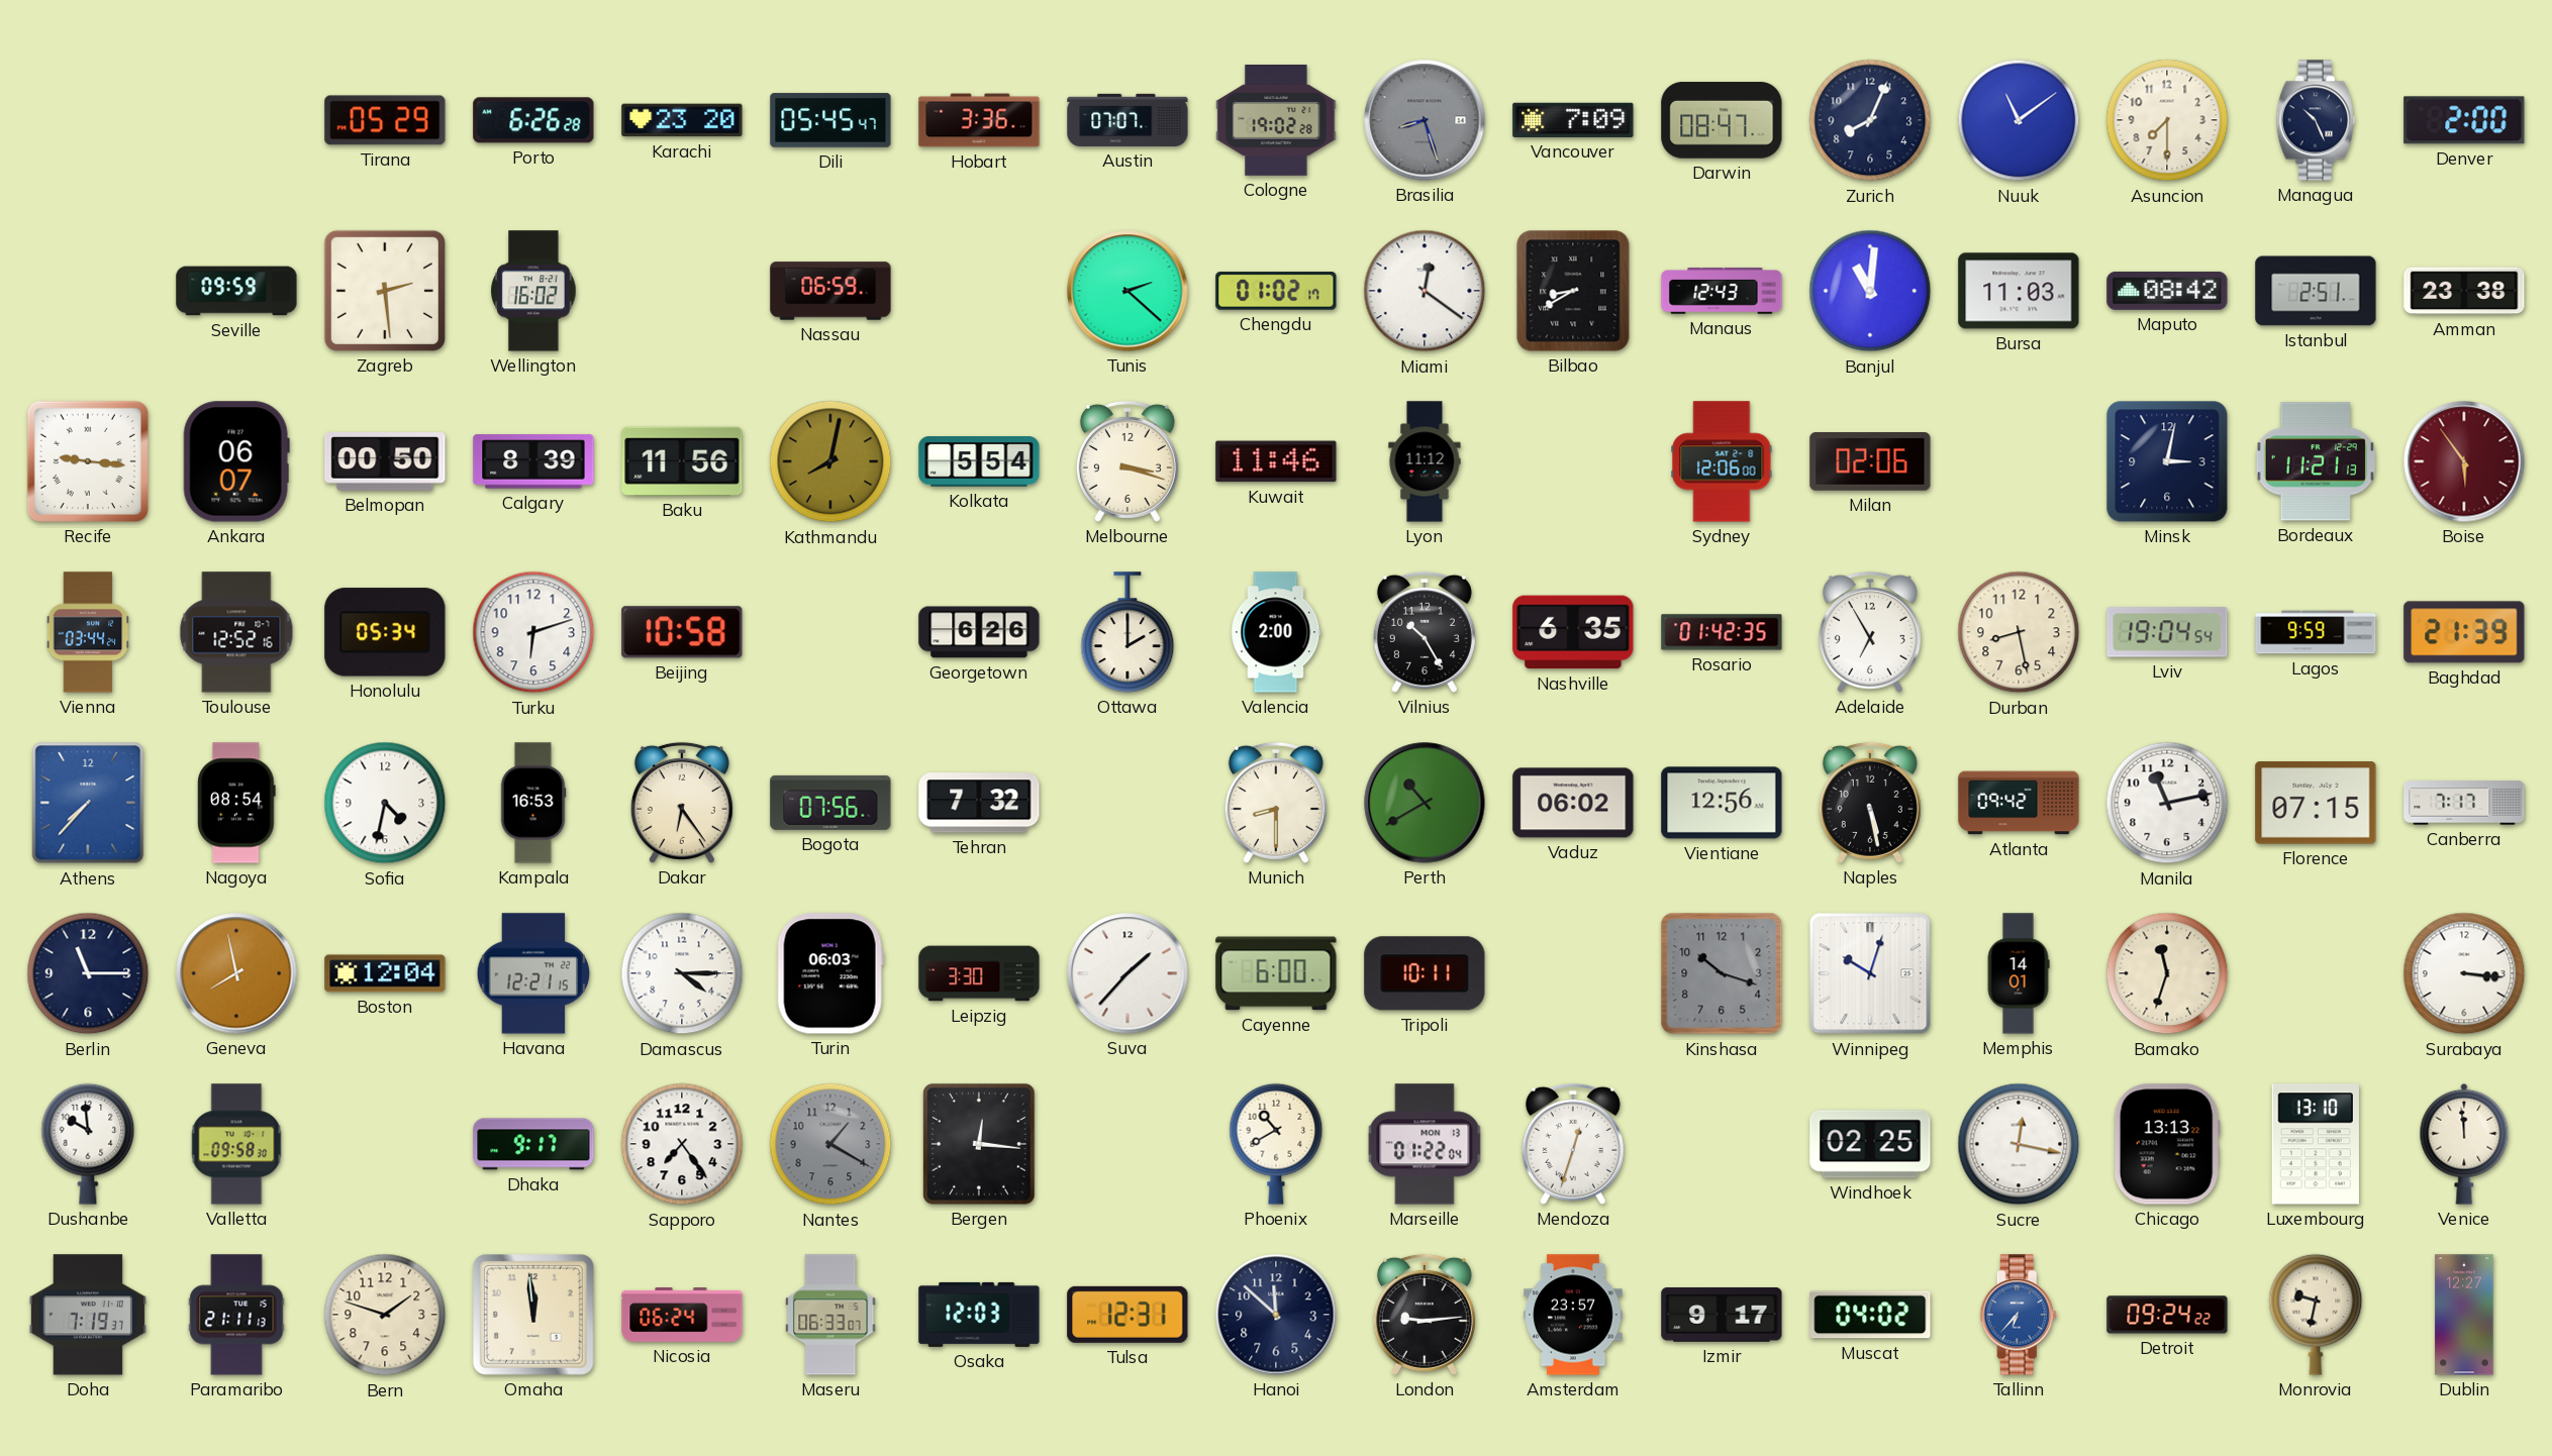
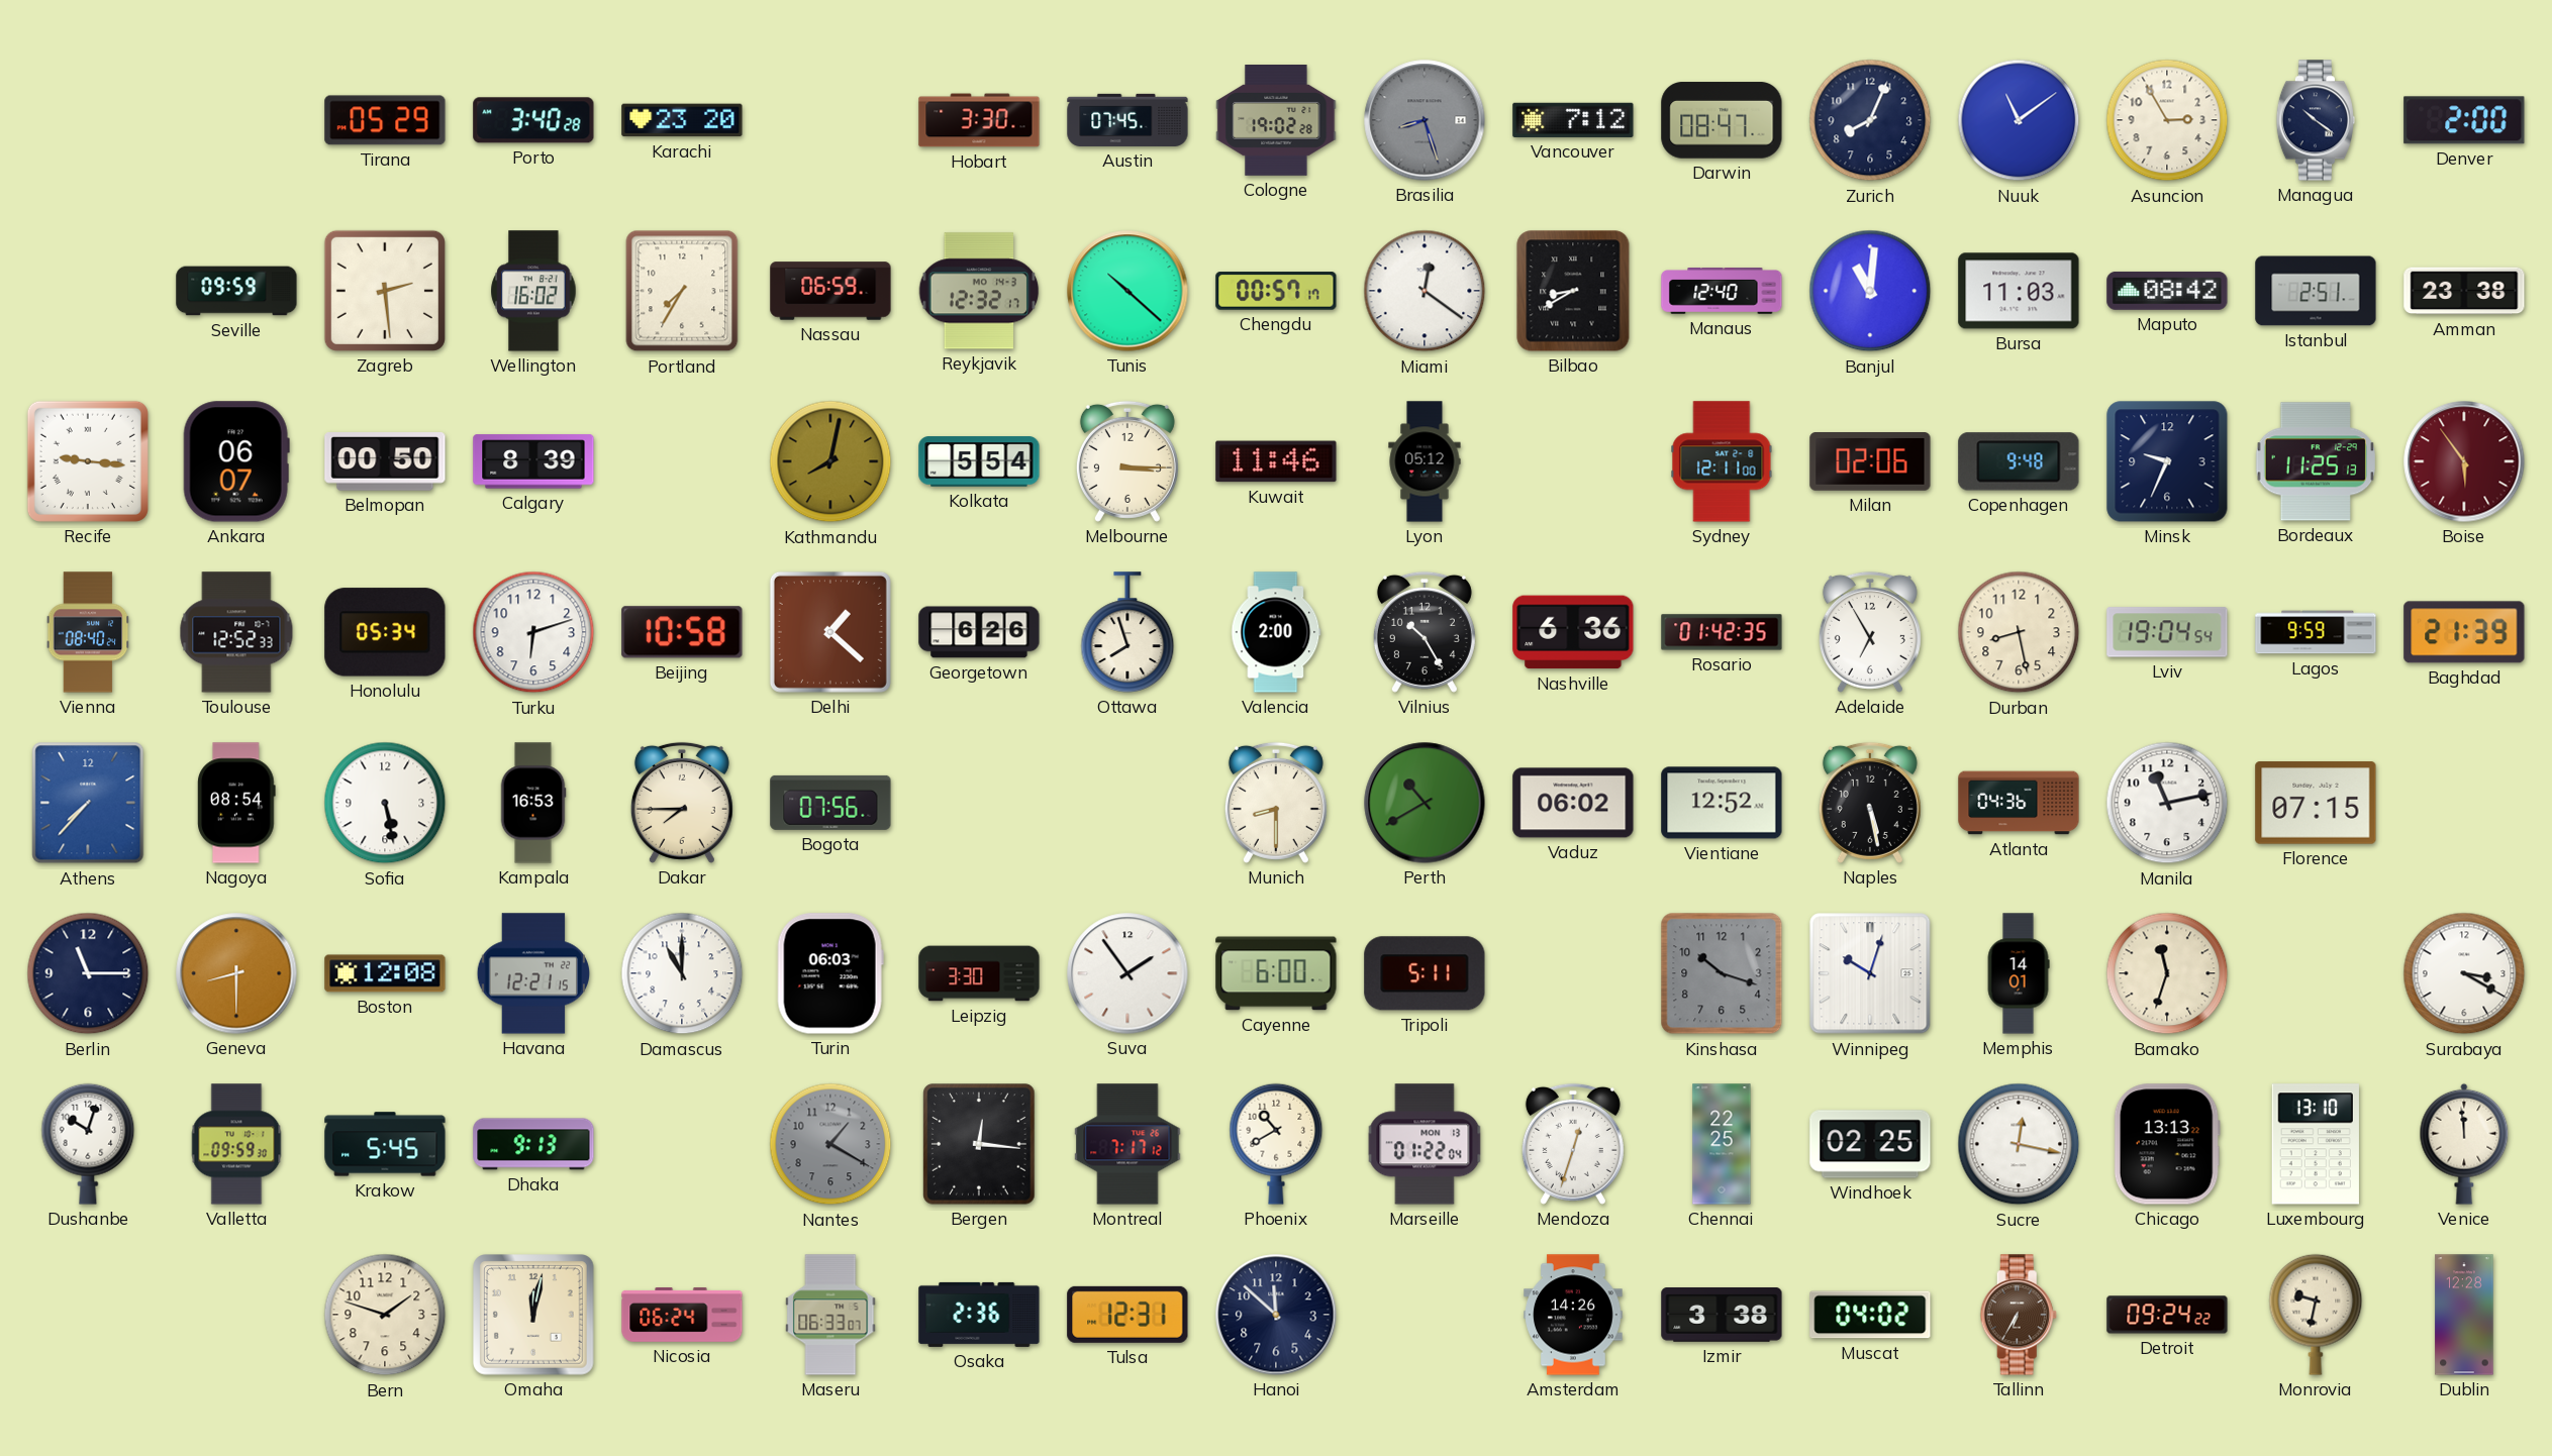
Porto: 6:26 -> 3:40
Dili: 05:45 -> none
Hobart: 3:36 -> 3:30
Austin: 07:07 -> 07:45
Vancouver: 7:09 -> 7:12
Asuncion: 7:30 -> 2:55
Managua: 10:26 -> 10:21
Portland: none -> 7:35
Reykjavik: none -> 12:32
Tunis: 2:22 -> 10:22
Chengdu: 01:02 -> 00:57
Manaus: 12:43 -> 12:40
Baku: 11:56 -> none
Melbourne: 3:18 -> 3:15
Lyon: 11:12 -> 05:12
Sydney: 12:06 -> 12:11
Copenhagen: none -> 9:48
Minsk: 3:02 -> 9:34
Bordeaux: 11:21 -> 11:25
Vienna: 03:44 -> 08:40
Toulouse: 12:52:16 -> 12:52:33
Delhi: none -> 1:22
Ottawa: 2:00 -> 7:57
Nashville: 6:35 -> 6:36
Sofia: 4:32 -> 5:28
Dakar: 6:24 -> 7:45
Tehran: 7:32 -> none
Vientiane: 12:56 -> 12:52
Atlanta: 09:42 -> 04:36
Canberra: 7:17 -> none
Geneva: 7:58 -> 8:30
Boston: 12:04 -> 12:08
Damascus: 4:15 -> 11:00
Suva: 1:37 -> 1:54
Tripoli: 10:11 -> 5:11
Surabaya: 3:16 -> 3:20
Dushanbe: 9:59 -> 10:03
Valletta: 09:58 -> 09:59
Krakow: none -> 5:45
Dhaka: 9:17 -> 9:13
Sapporo: 7:24 -> none
Montreal: none -> 7:17
Chennai: none -> 22:25
Doha: 7:19 -> none
Paramaribo: 21:11 -> none
Omaha: 11:59 -> 12:02
Osaka: 12:03 -> 2:36
London: 9:14 -> none
Amsterdam: 23:57 -> 14:26
Izmir: 9:17 -> 3:38
Tallinn: 6:37 -> 6:35
Tallinn dial: blue -> brown
Dublin: 12:27 -> 12:28
